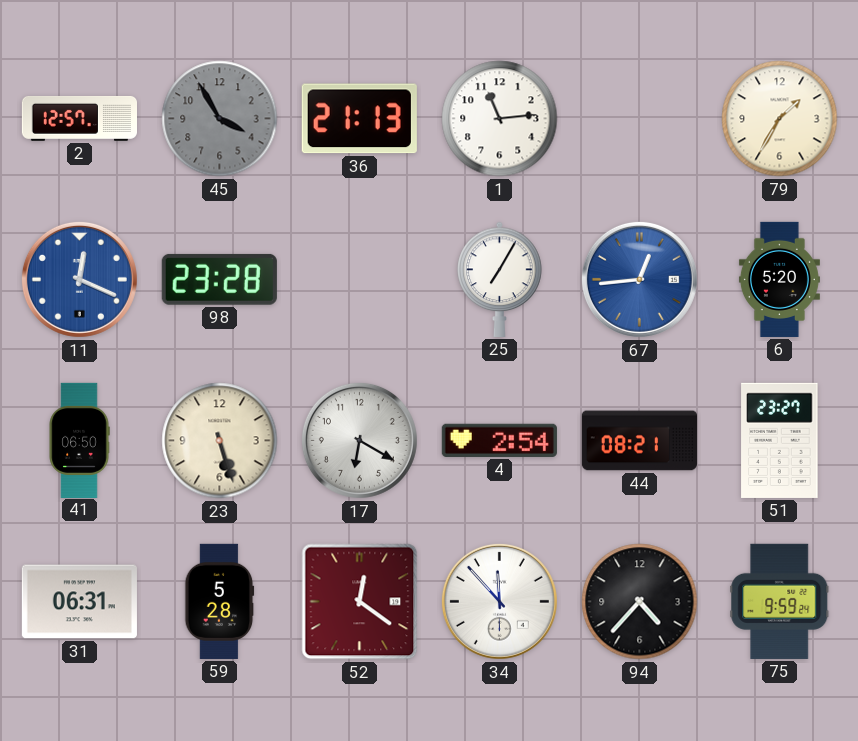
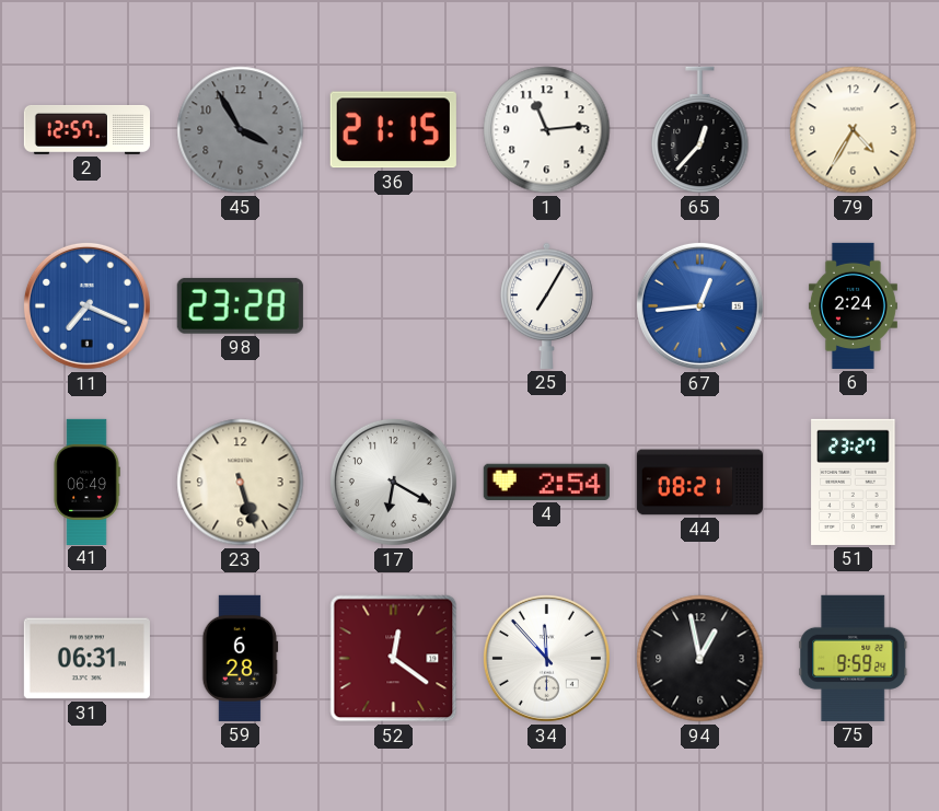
36: 21:13 -> 21:15
65: none -> 12:37
79: 1:35 -> 4:35
11: 12:19 -> 7:19
6: 5:20 -> 2:24
41: 06:50 -> 06:49
59: 5:28 -> 6:28
94: 4:37 -> 12:58
